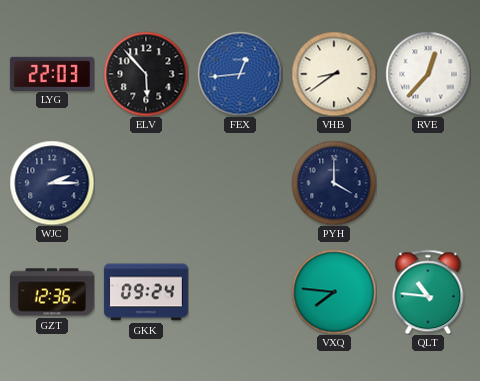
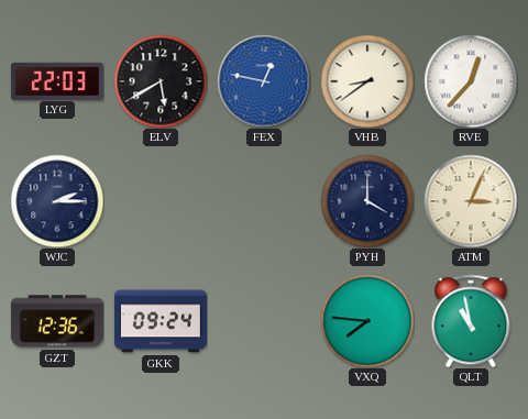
ELV: 5:53 -> 5:40
FEX: 12:44 -> 12:47
ATM: none -> 3:04
QLT: 10:46 -> 10:58
